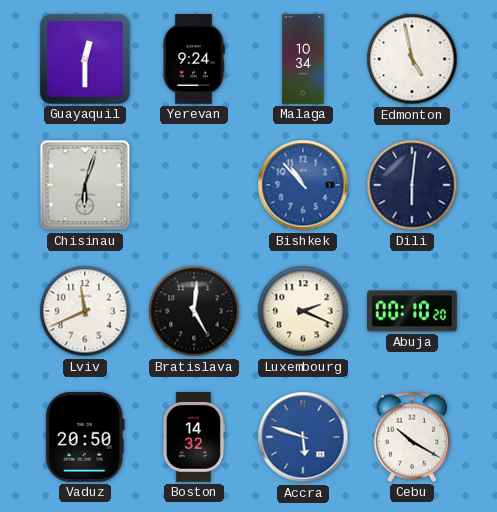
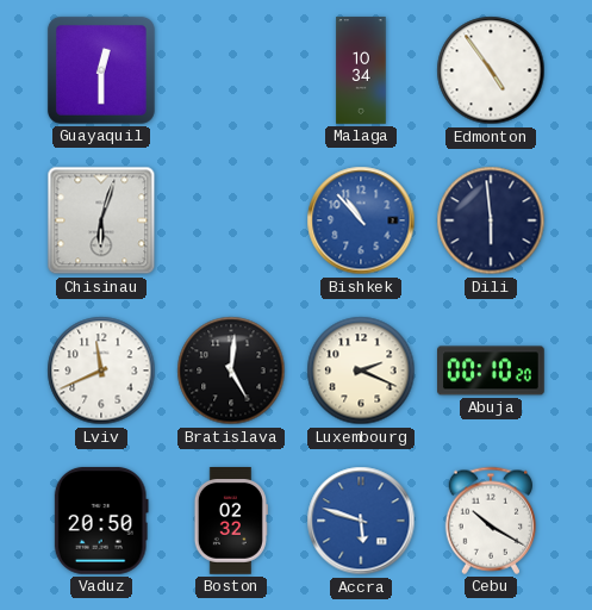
Yerevan: 9:24 -> none
Edmonton: 4:58 -> 4:54
Dili: 6:01 -> 5:59
Boston: 14:32 -> 02:32
